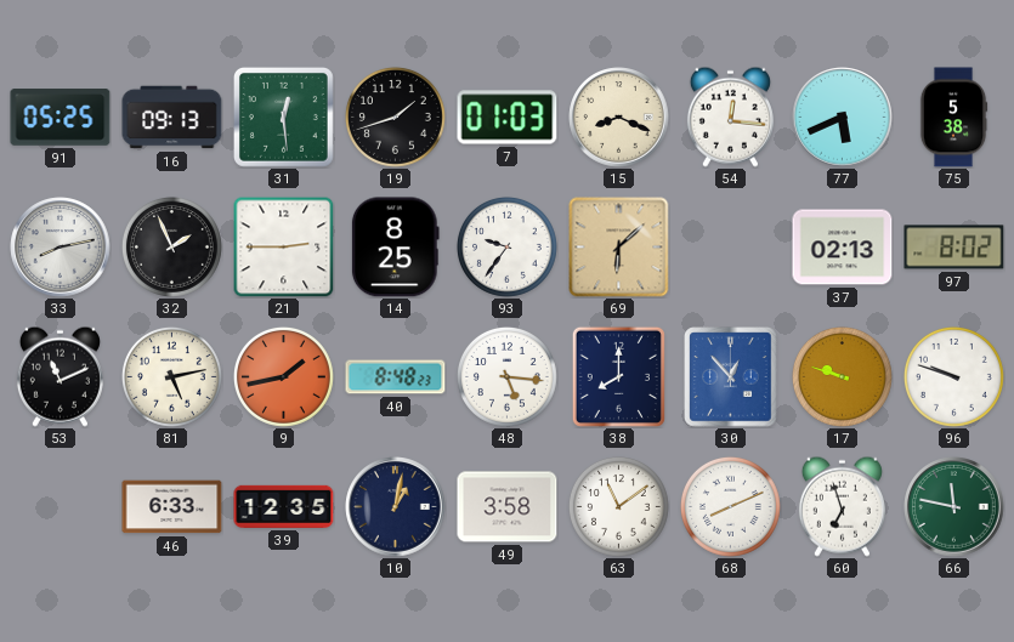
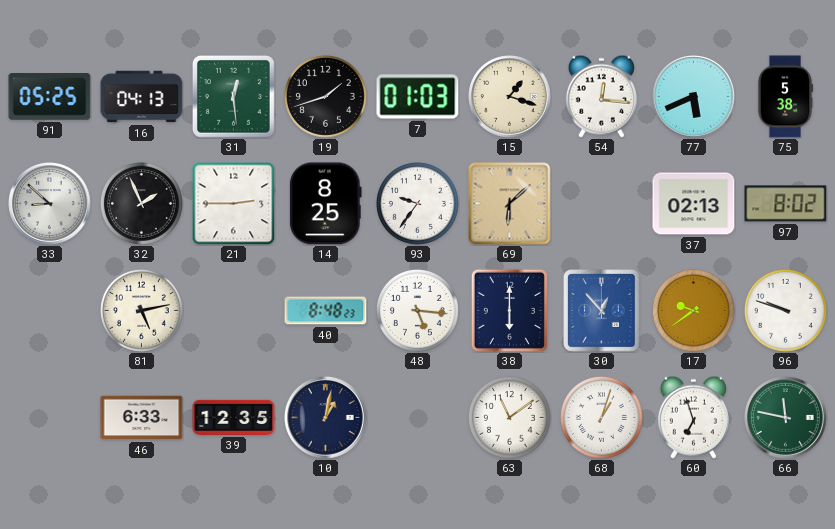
16: 09:13 -> 04:13
15: 8:19 -> 1:18
33: 8:13 -> 8:52
53: 11:11 -> none
9: 1:43 -> none
38: 8:00 -> 6:00
17: 9:48 -> 9:39
49: 3:58 -> none
68: 8:11 -> 1:03
